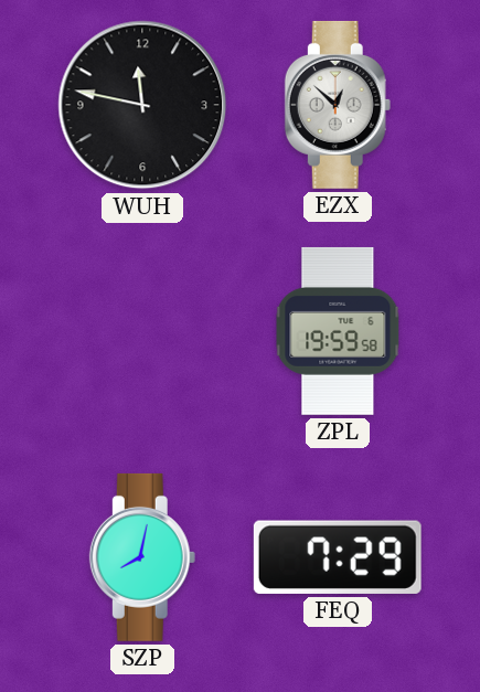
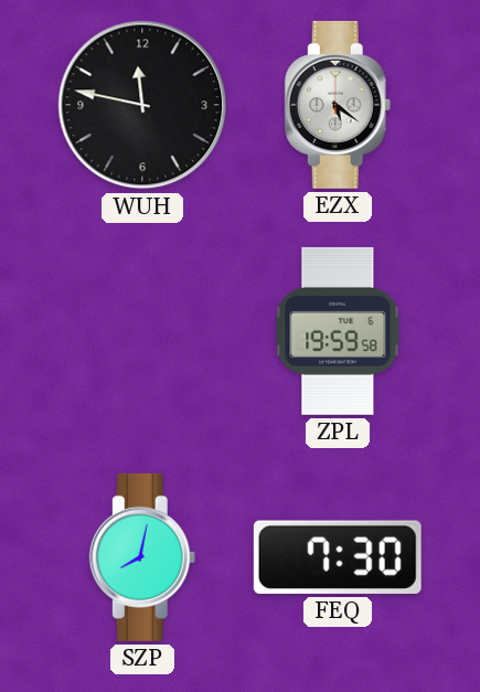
EZX: 12:52 -> 5:21
FEQ: 7:29 -> 7:30
